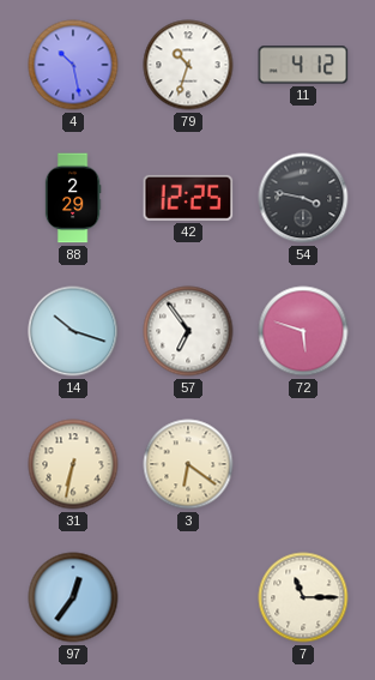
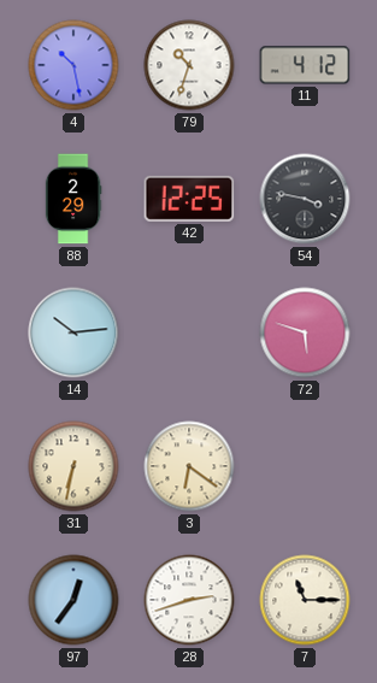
14: 10:18 -> 10:14
57: 6:54 -> none
28: none -> 2:42
